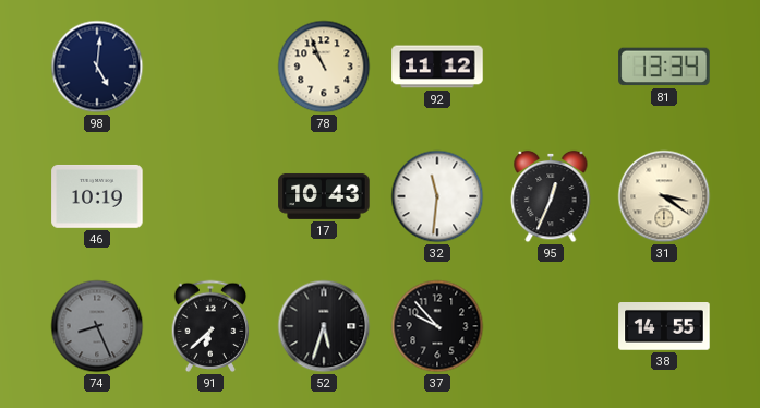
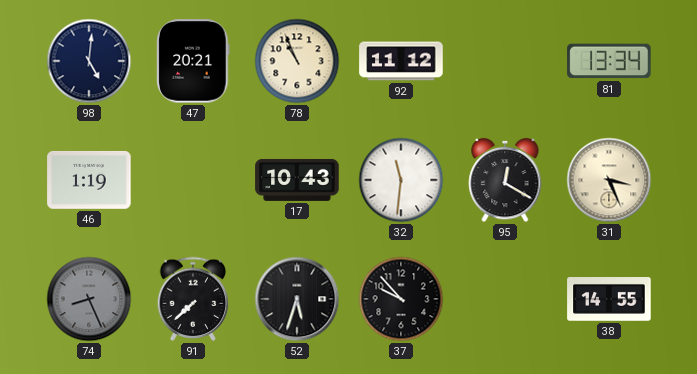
47: none -> 20:21
46: 10:19 -> 1:19
95: 12:34 -> 12:20
31: 3:21 -> 3:26
91: 6:38 -> 7:38
